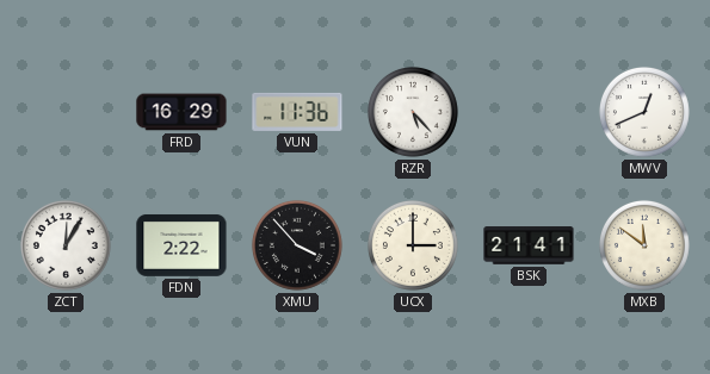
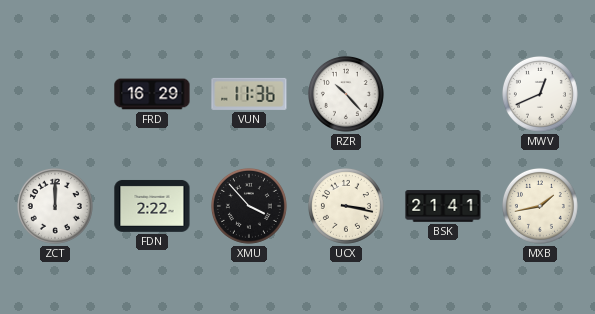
RZR: 5:23 -> 10:23
ZCT: 12:05 -> 12:00
UCX: 3:00 -> 3:17
MXB: 11:51 -> 1:43
